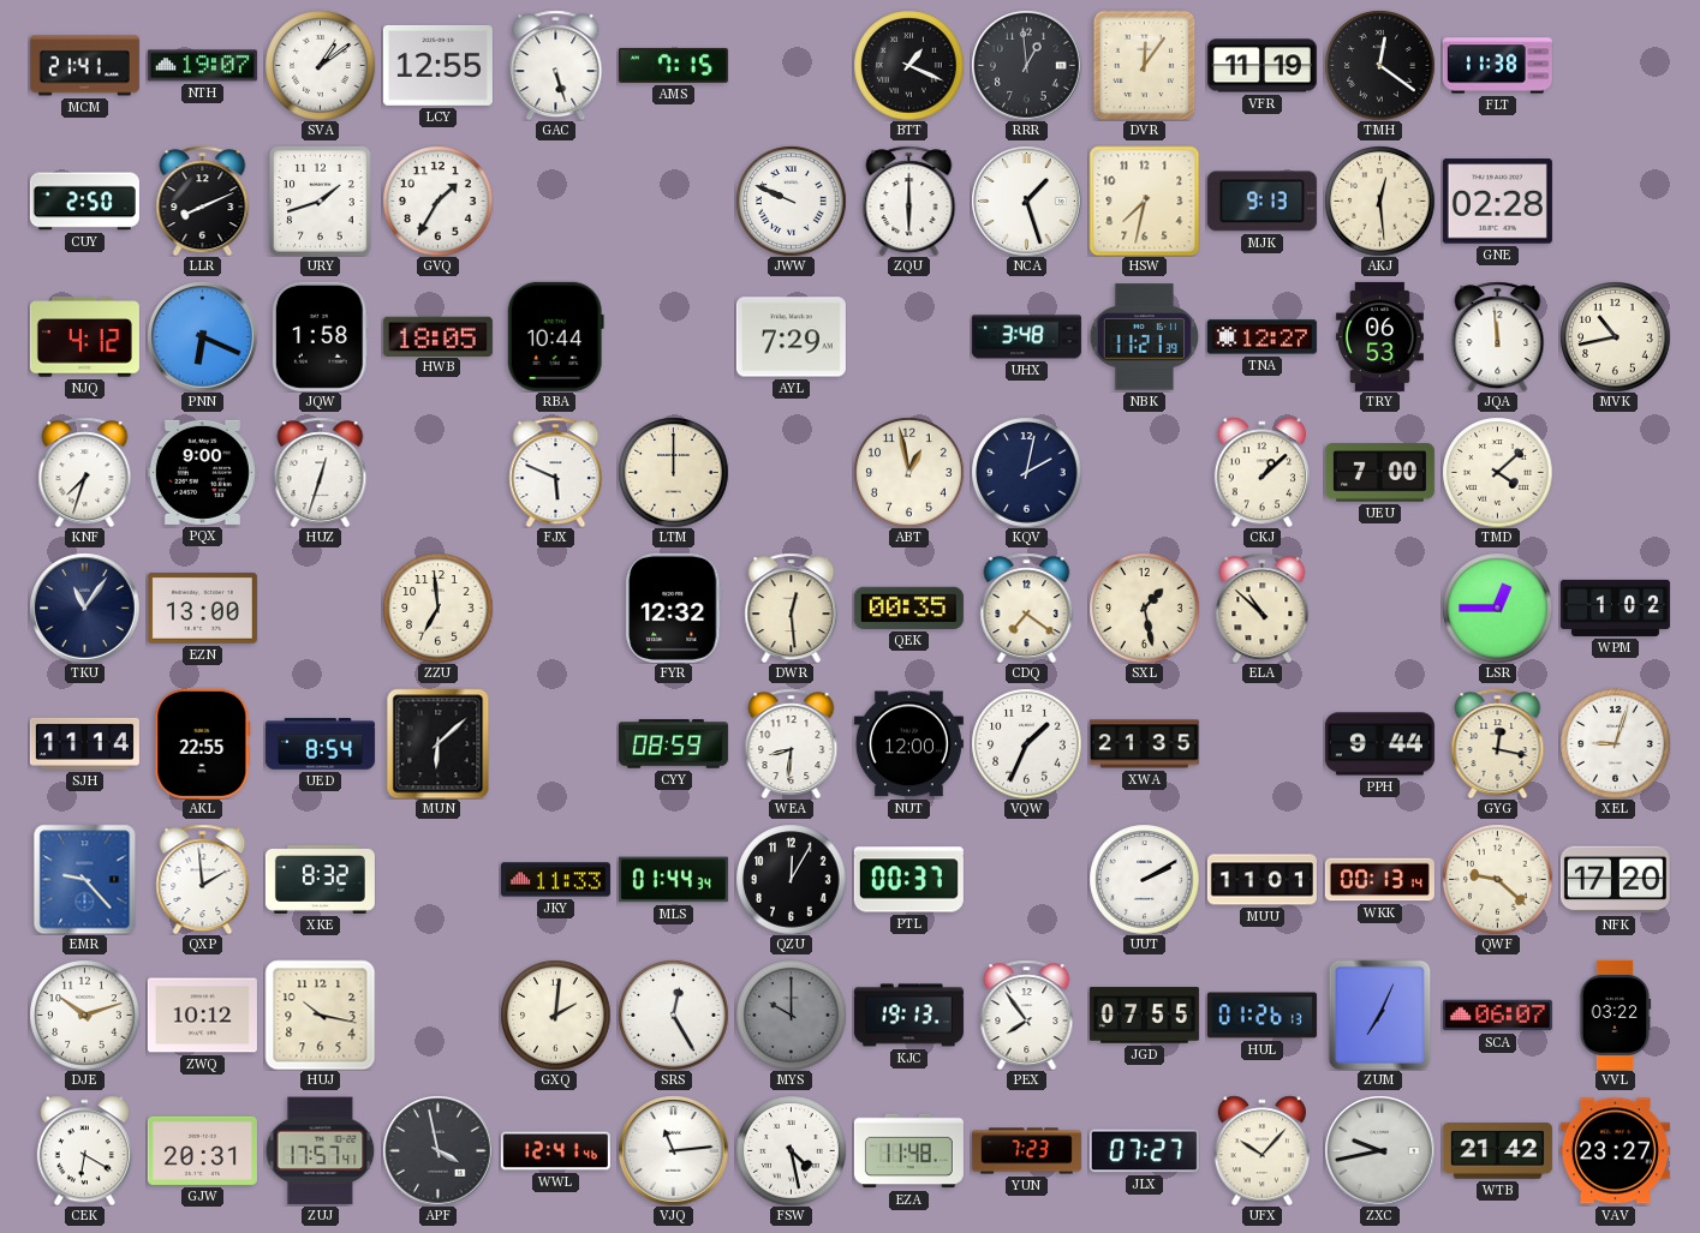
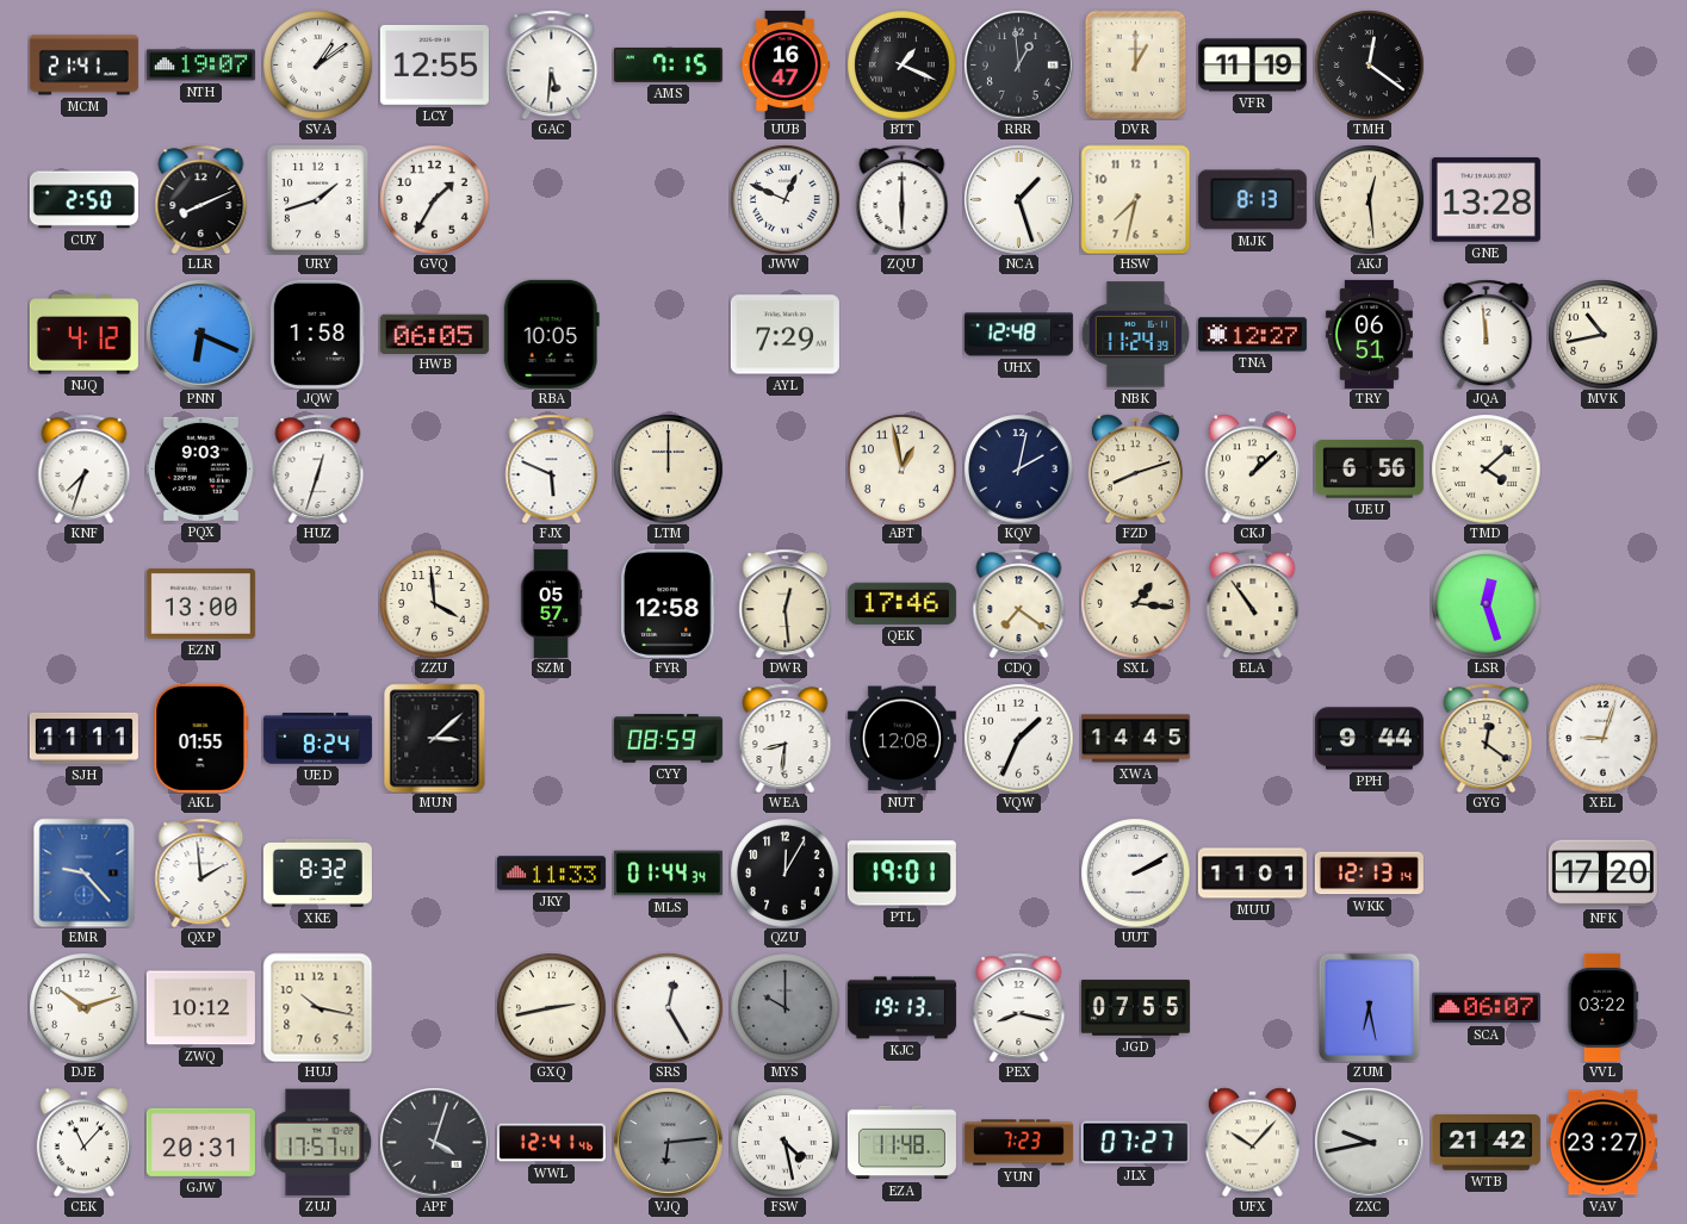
GAC: 5:27 -> 5:31
UUB: none -> 16:47
DVR: 12:06 -> 1:00
FLT: 11:38 -> none
JWW: 9:49 -> 12:49
MJK: 9:13 -> 8:13
GNE: 02:28 -> 13:28
HWB: 18:05 -> 06:05
RBA: 10:44 -> 10:05
UHX: 3:48 -> 12:48
NBK: 11:21 -> 11:24
TRY: 06:53 -> 06:51
PQX: 9:00 -> 9:03
FZD: none -> 8:12
UEU: 7:00 -> 6:56
TKU: 11:06 -> none
ZZU: 6:59 -> 3:59
SZM: none -> 05:57
FYR: 12:32 -> 12:58
QEK: 00:35 -> 17:46
SXL: 1:28 -> 1:16
ELA: 10:52 -> 10:54
LSR: 12:45 -> 12:27
WPM: 1:02 -> none
SJH: 11:14 -> 11:11
AKL: 22:55 -> 01:55
UED: 8:54 -> 8:24
MUN: 6:08 -> 3:08
NUT: 12:00 -> 12:08
XWA: 21:35 -> 14:45
GYG: 12:17 -> 12:21
PTL: 00:37 -> 19:01
WKK: 00:13 -> 12:13
QWF: 9:22 -> none
GXQ: 2:01 -> 2:43
PEX: 7:54 -> 8:17
HUL: 01:26 -> none
ZUM: 7:04 -> 6:28
CEK: 6:20 -> 11:07
APF: 3:58 -> 4:03
VJQ: 11:14 -> 6:14
VJQ dial: white -> grey
